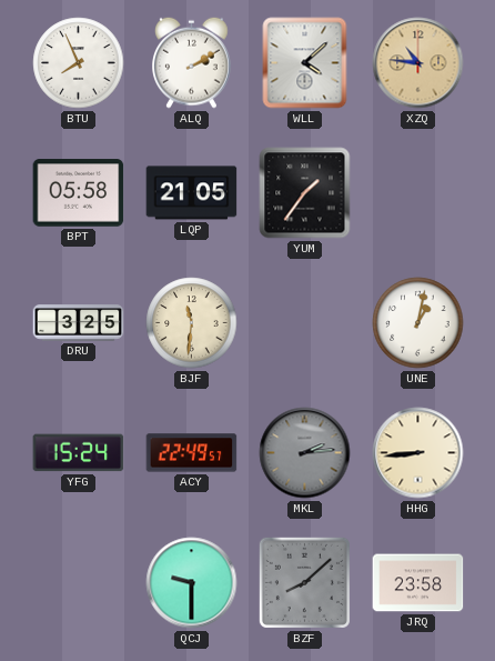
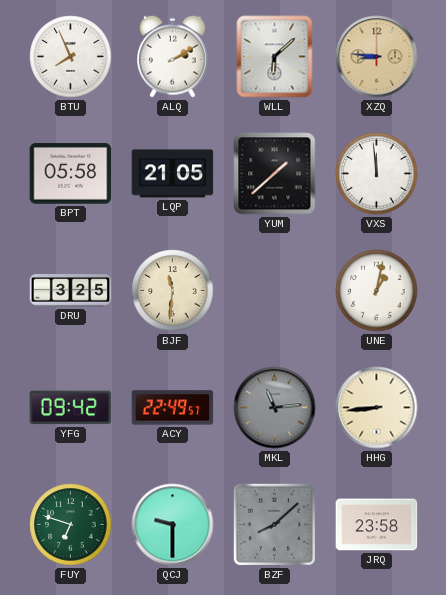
WLL: 4:08 -> 6:08
XZQ: 10:46 -> 8:46
YUM: 1:36 -> 1:38
VXS: none -> 11:59
YFG: 15:24 -> 09:42
MKL: 2:14 -> 11:14
FUY: none -> 6:48
